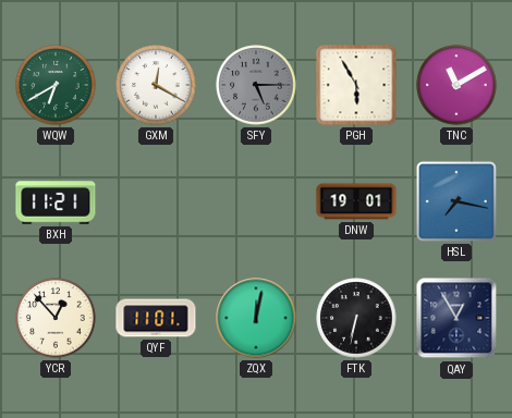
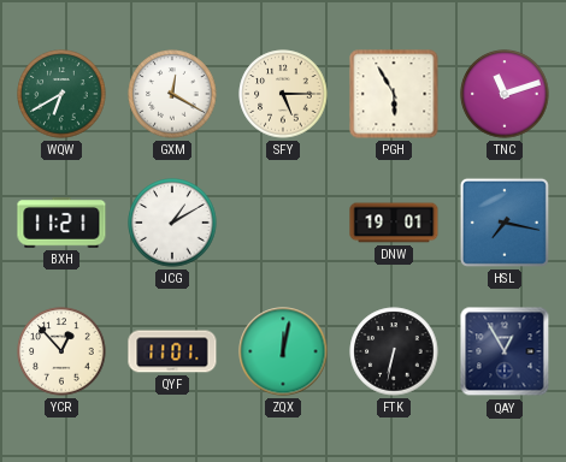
SFY dial: grey -> cream
TNC: 11:10 -> 11:12
JCG: none -> 1:10
